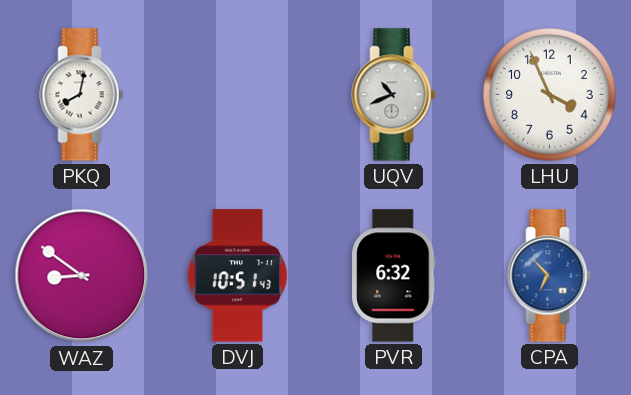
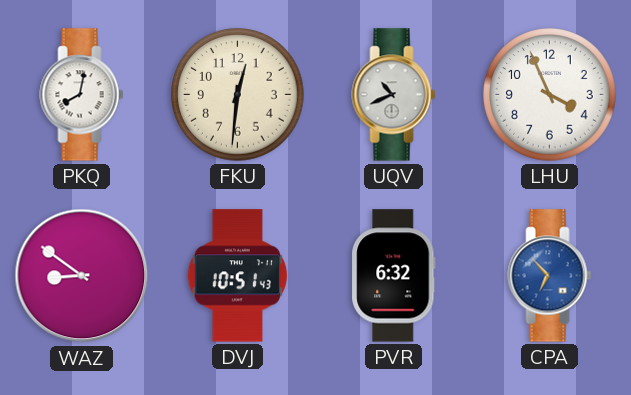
FKU: none -> 12:31
